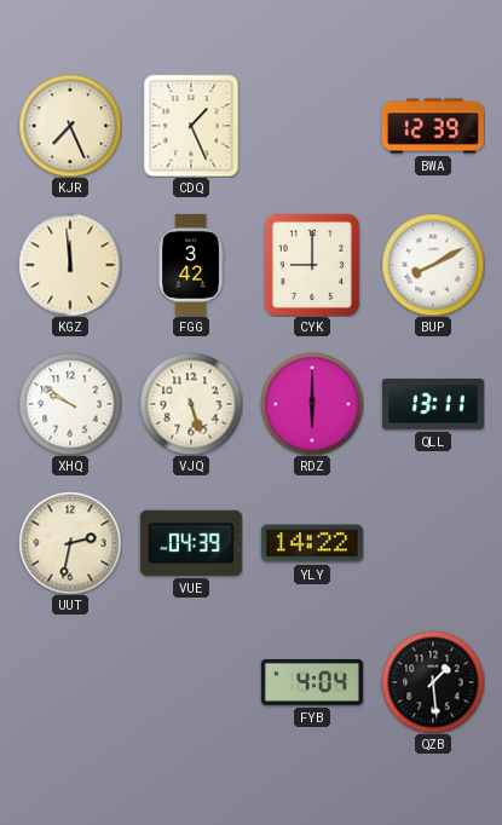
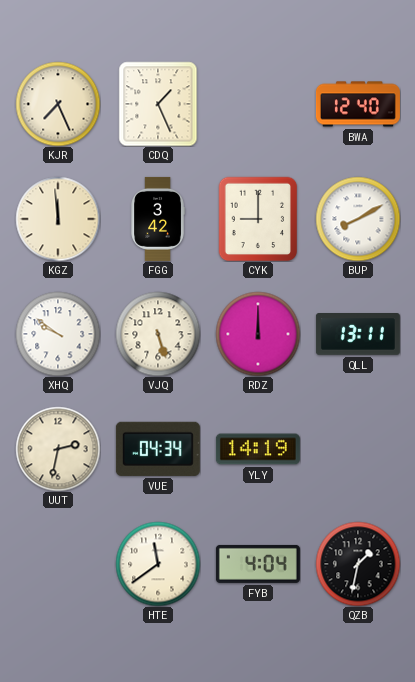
BWA: 12:39 -> 12:40
RDZ: 6:00 -> 12:00
VUE: 04:39 -> 04:34
YLY: 14:22 -> 14:19
HTE: none -> 11:39
QZB: 1:29 -> 1:32
